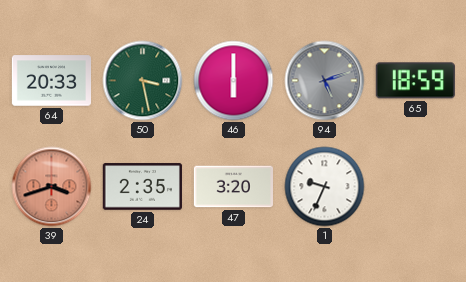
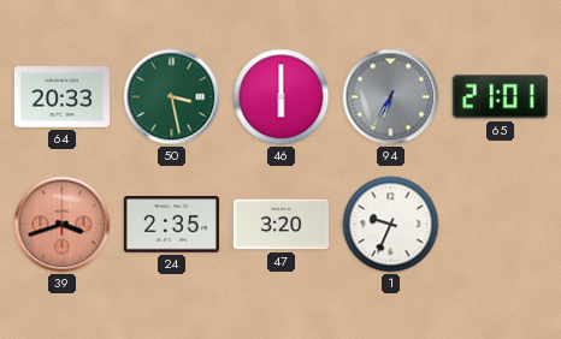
94: 5:12 -> 6:35
65: 18:59 -> 21:01
